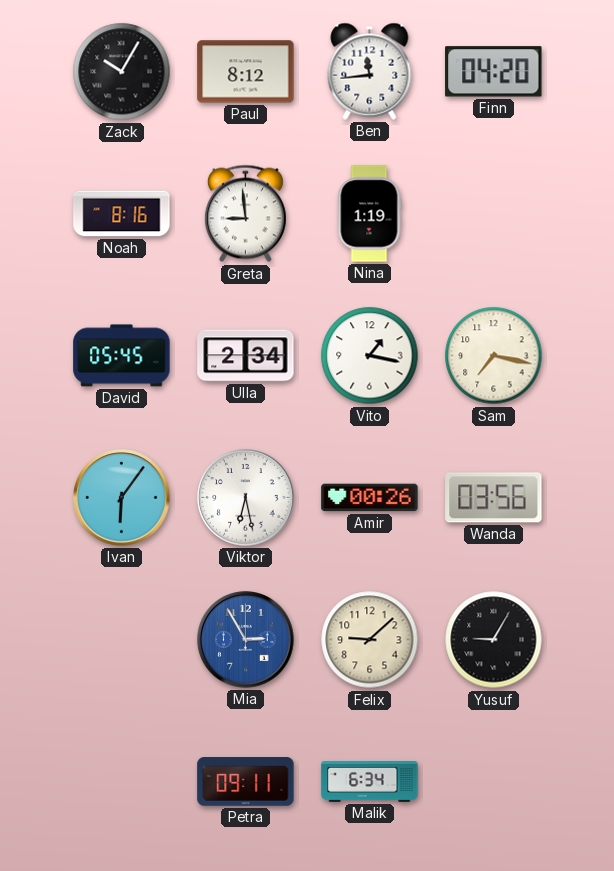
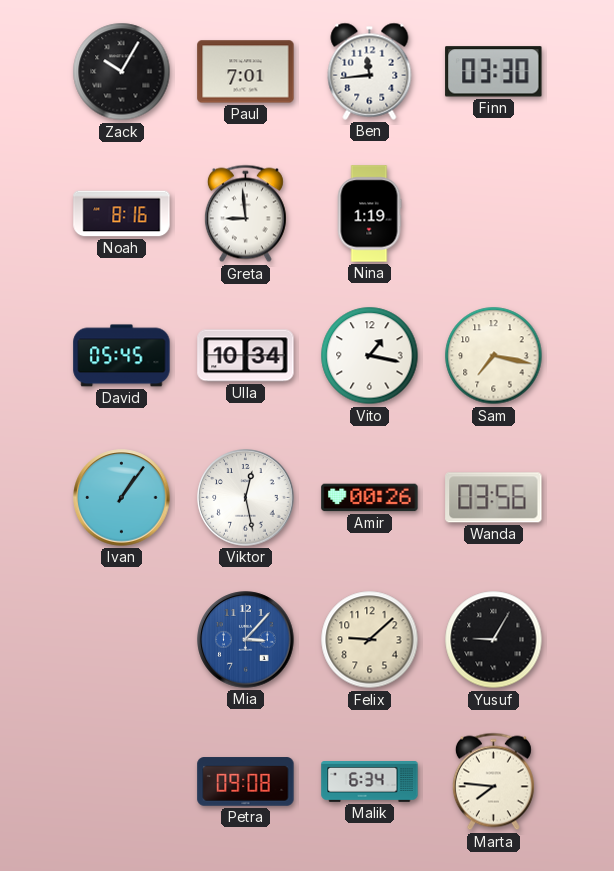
Paul: 8:12 -> 7:01
Finn: 04:20 -> 03:30
Ulla: 2:34 -> 10:34
Ivan: 6:06 -> 1:06
Viktor: 6:28 -> 12:28
Mia: 2:55 -> 3:07
Petra: 09:11 -> 09:08
Marta: none -> 7:46
